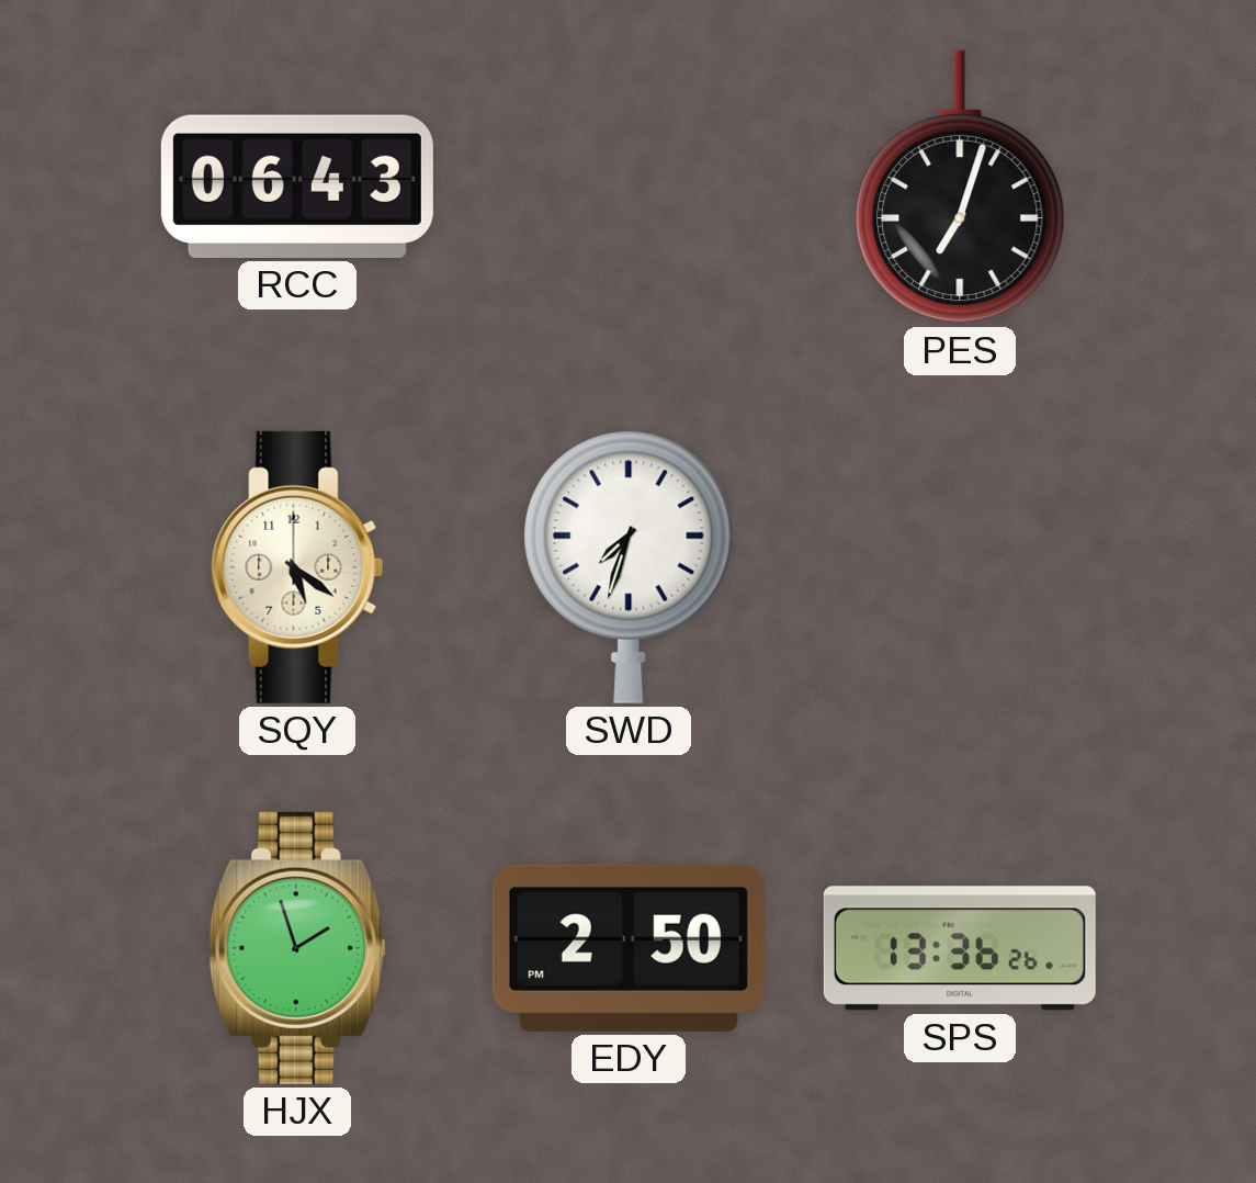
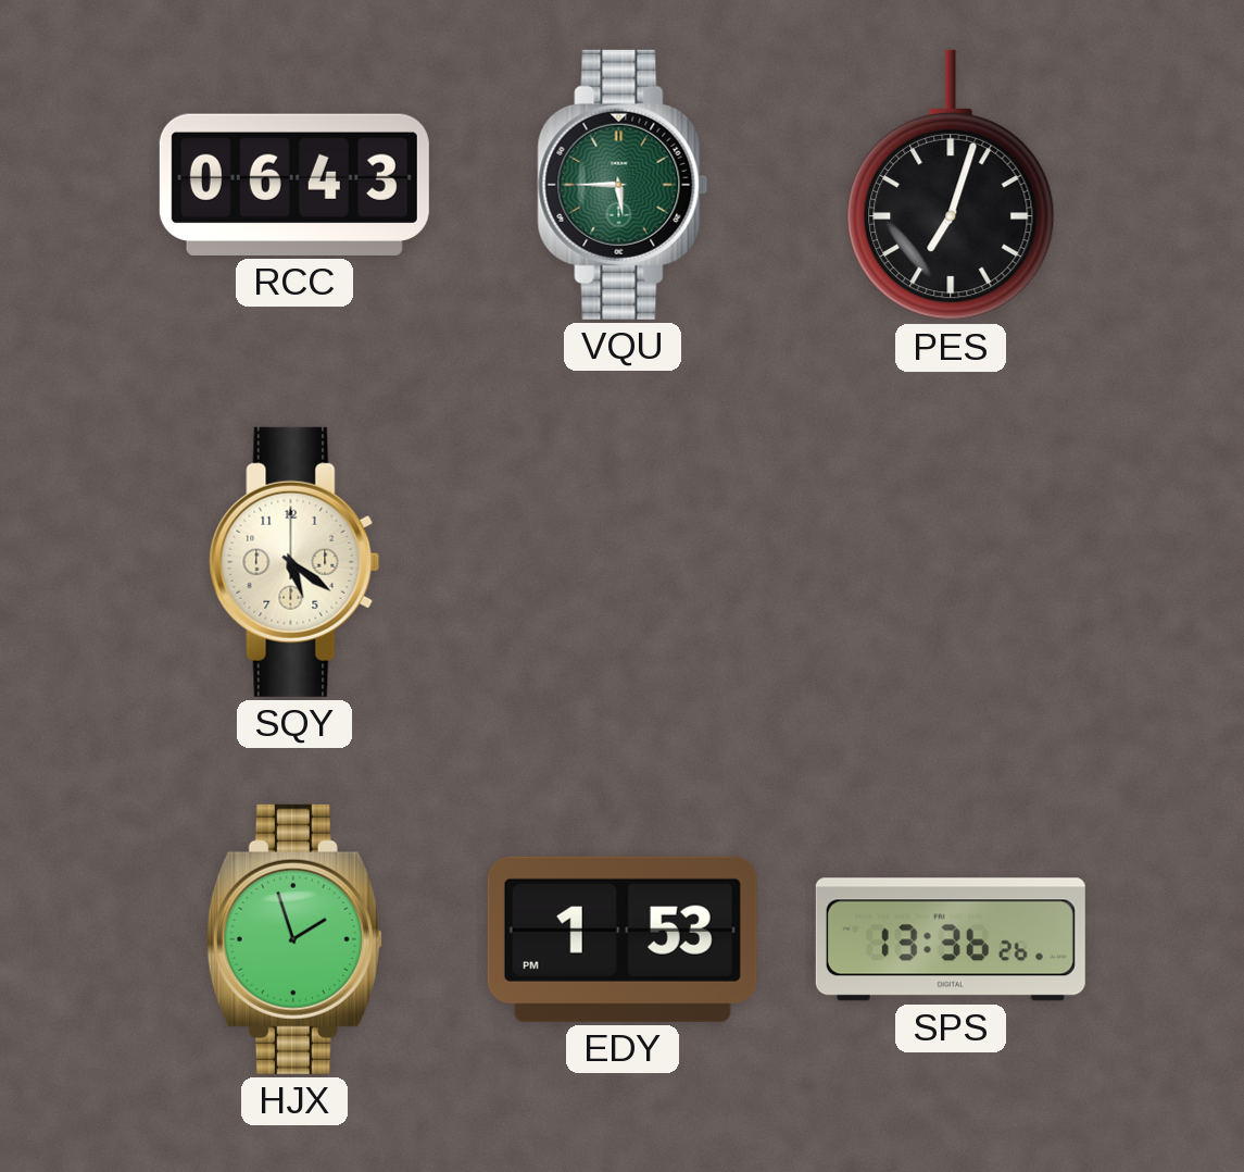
VQU: none -> 5:45
SWD: 7:33 -> none
EDY: 2:50 -> 1:53
